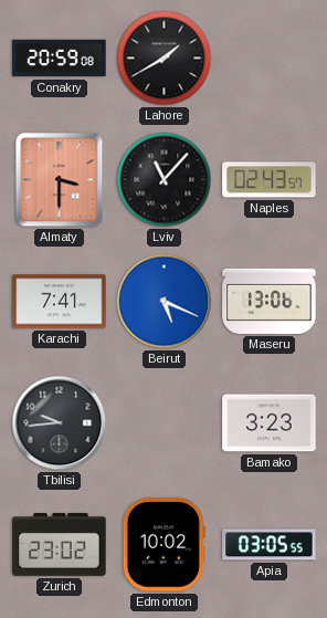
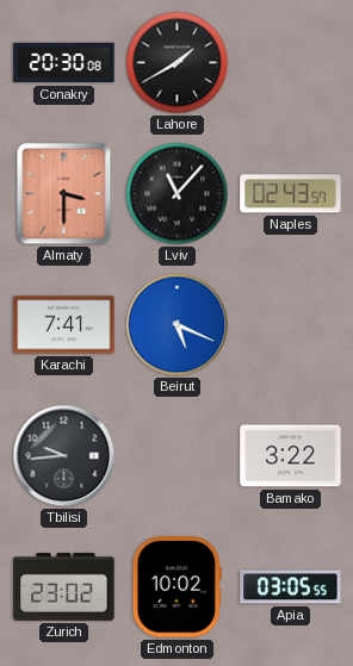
Conakry: 20:59 -> 20:30
Maseru: 13:06 -> none
Bamako: 3:23 -> 3:22
